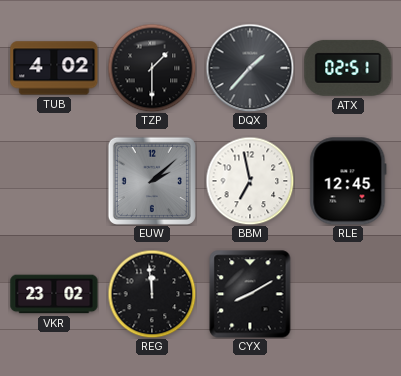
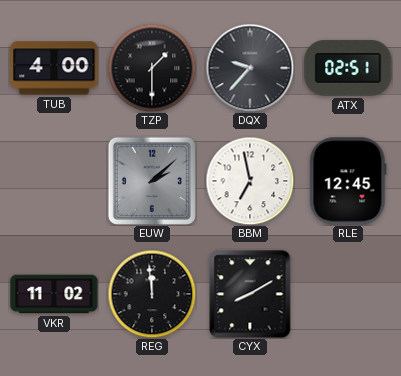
TUB: 4:02 -> 4:00
DQX: 1:37 -> 9:37
VKR: 23:02 -> 11:02
